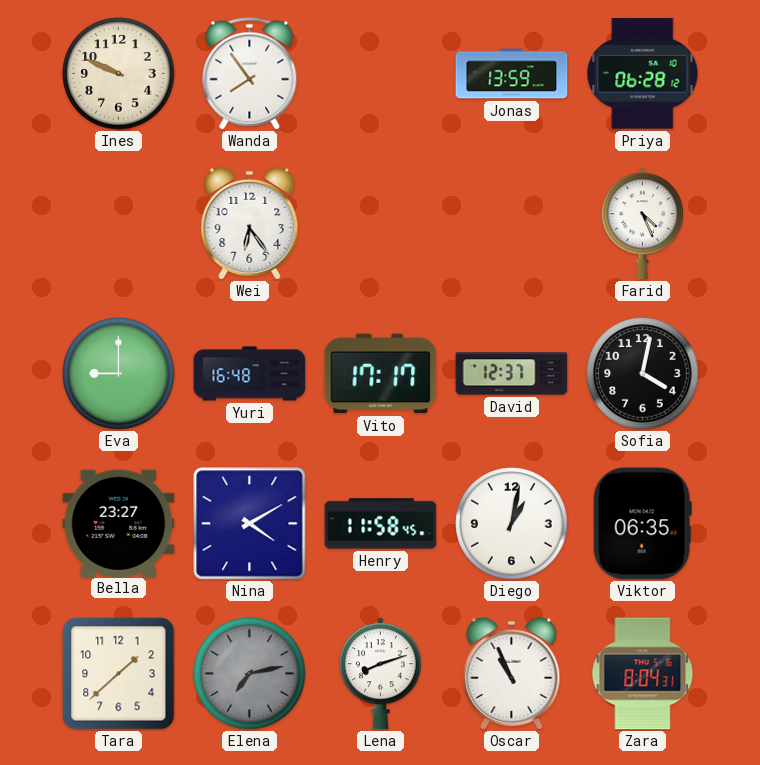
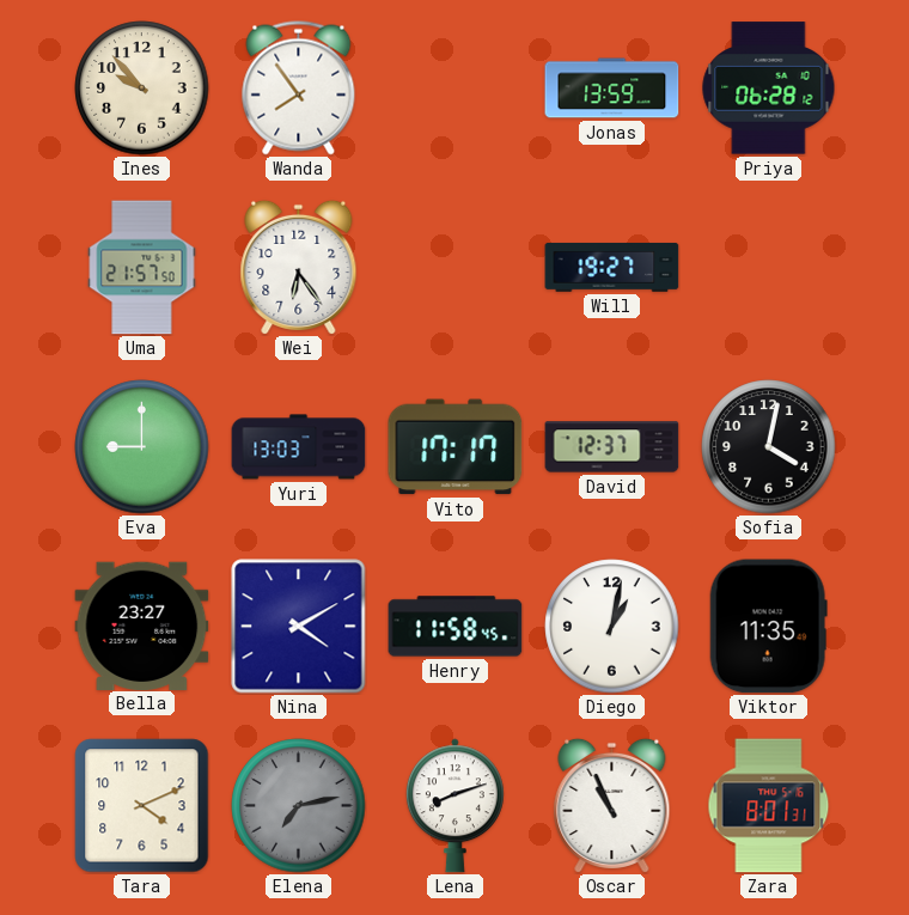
Ines: 9:49 -> 9:53
Uma: none -> 21:57
Will: none -> 19:27
Farid: 4:26 -> none
Yuri: 16:48 -> 13:03
Viktor: 06:35 -> 11:35
Tara: 1:38 -> 4:11
Zara: 8:04 -> 8:01
